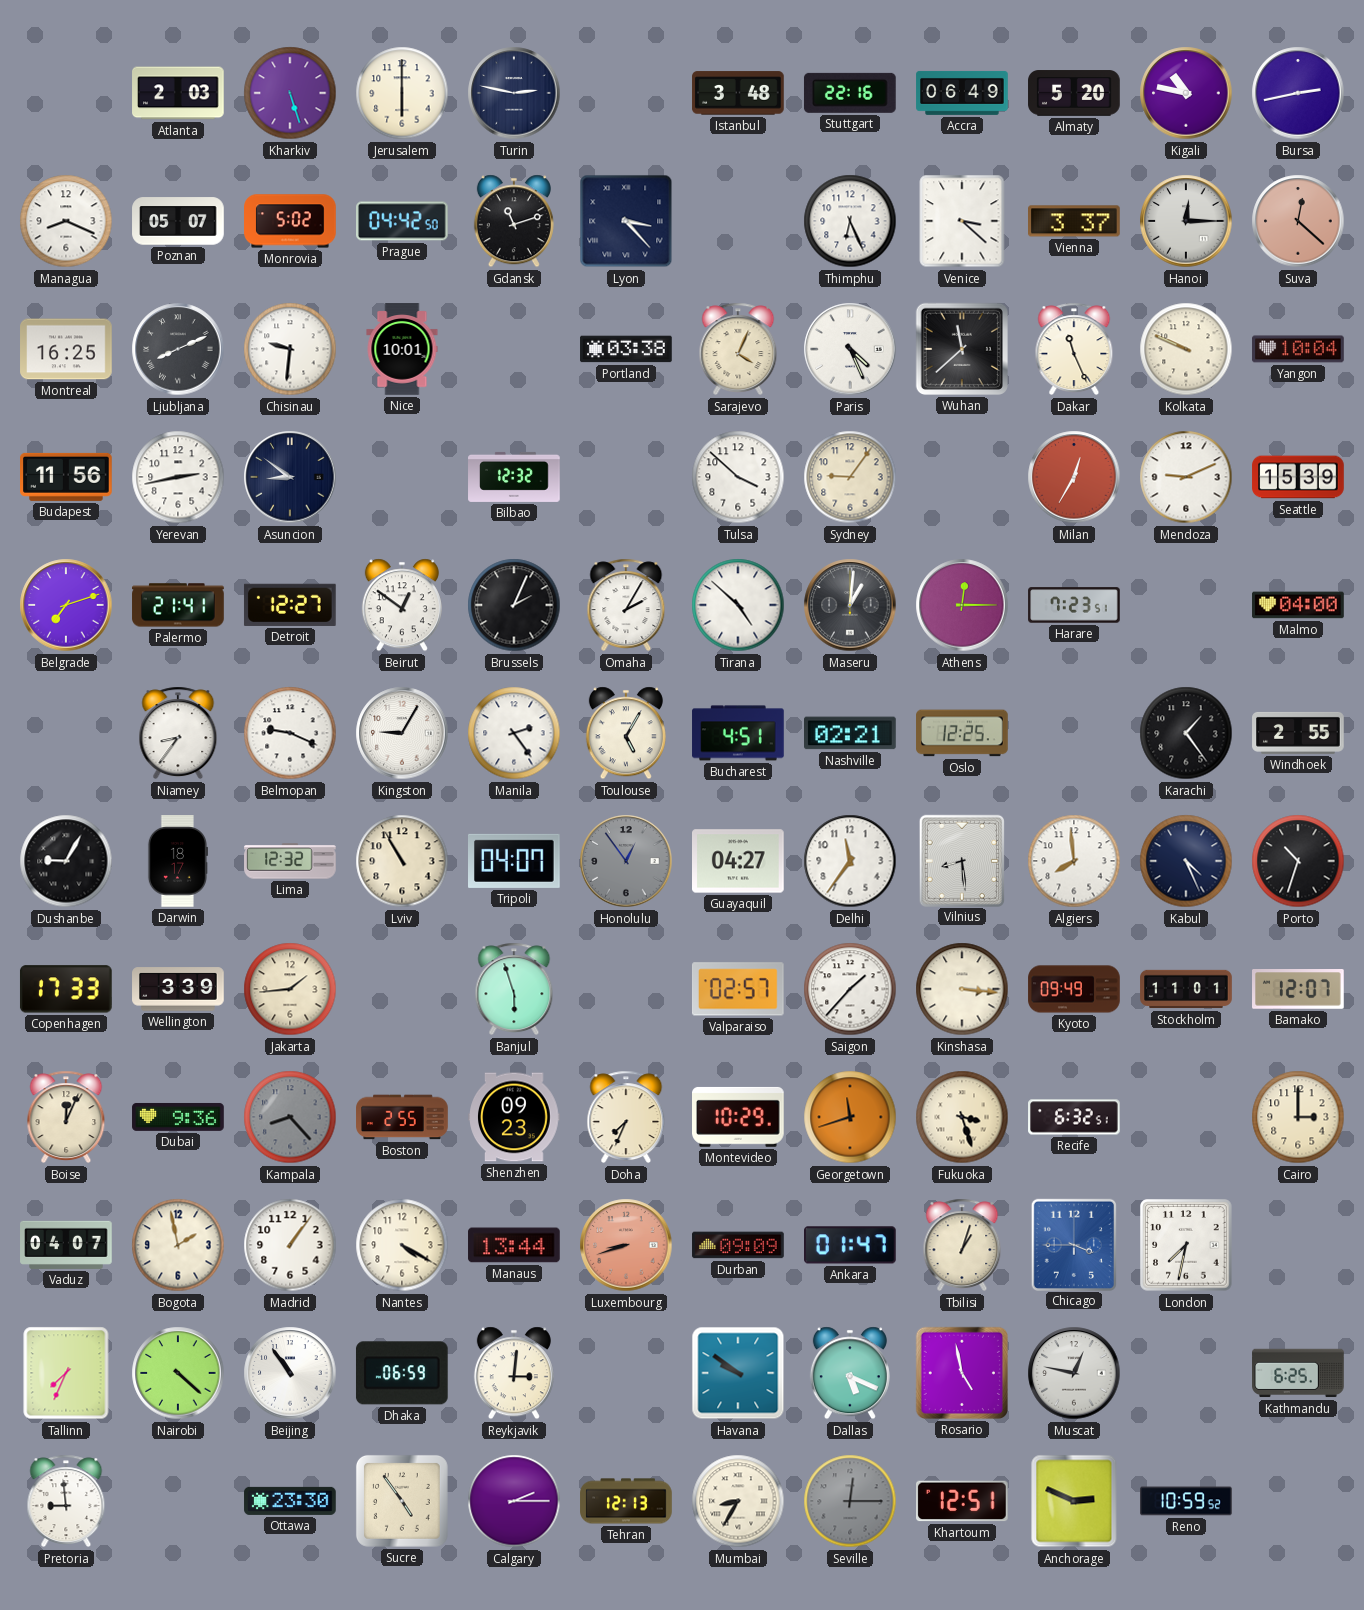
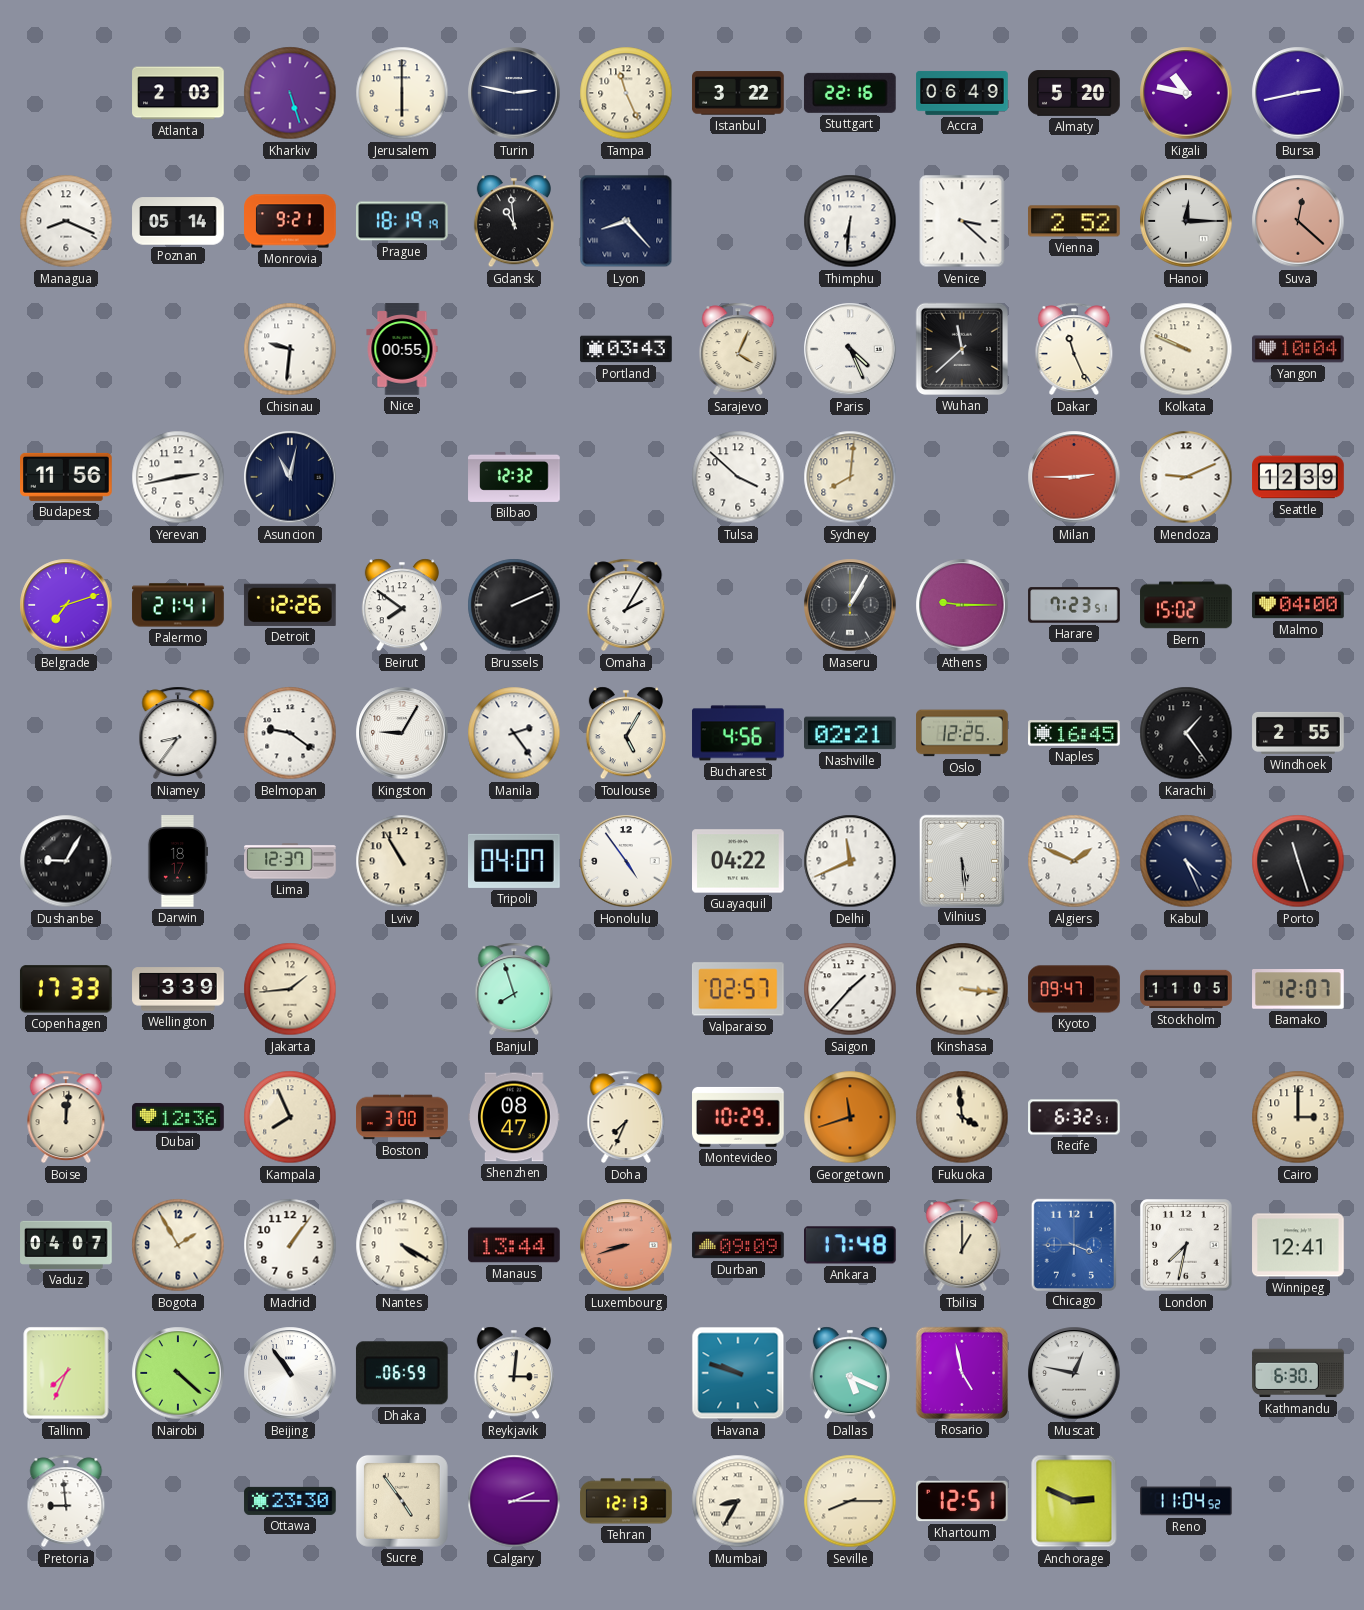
Tampa: none -> 11:26
Istanbul: 3:48 -> 3:22
Poznan: 05:07 -> 05:14
Monrovia: 5:02 -> 9:21
Prague: 04:42 -> 18:19
Gdansk: 11:12 -> 10:59
Lyon: 3:23 -> 8:23
Thimphu: 6:26 -> 6:31
Vienna: 3:37 -> 2:52
Montreal: 16:25 -> none
Ljubljana: 8:11 -> none
Nice: 10:01 -> 00:55
Portland: 03:38 -> 03:43
Asuncion: 8:51 -> 11:02
Sydney: 9:06 -> 8:01
Milan: 12:35 -> 2:45
Seattle: 15:39 -> 12:39
Detroit: 12:27 -> 12:26
Beirut: 12:51 -> 7:51
Brussels: 2:04 -> 2:11
Tirana: 4:52 -> none
Maseru: 1:01 -> 1:05
Athens: 12:15 -> 9:15
Bern: none -> 15:02
Belmopan: 9:19 -> 9:21
Bucharest: 4:51 -> 4:56
Naples: none -> 16:45
Lima: 12:32 -> 12:37
Honolulu: 12:54 -> 4:54
Honolulu dial: grey -> white
Guayaquil: 04:27 -> 04:22
Delhi: 11:36 -> 11:41
Vilnius: 8:29 -> 5:29
Algiers: 7:59 -> 1:49
Porto: 10:33 -> 11:27
Banjul: 5:57 -> 7:57
Kyoto: 09:49 -> 09:47
Stockholm: 11:01 -> 11:05
Boise: 12:04 -> 12:01
Dubai: 9:36 -> 12:36
Kampala: 8:23 -> 7:56
Kampala dial: grey -> cream
Boston: 2:55 -> 3:00
Shenzhen: 09:23 -> 08:47
Fukuoka: 3:27 -> 3:59
Bogota: 1:58 -> 1:55
Ankara: 01:47 -> 17:48
Tbilisi: 1:03 -> 1:00
Winnipeg: none -> 12:41
Havana: 9:51 -> 9:48
Kathmandu: 6:25 -> 6:30
Seville: 12:15 -> 8:15
Seville dial: grey -> cream
Reno: 10:59 -> 11:04
